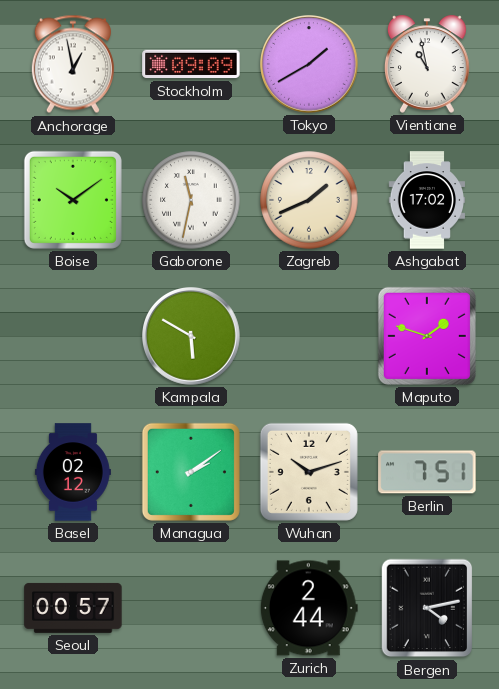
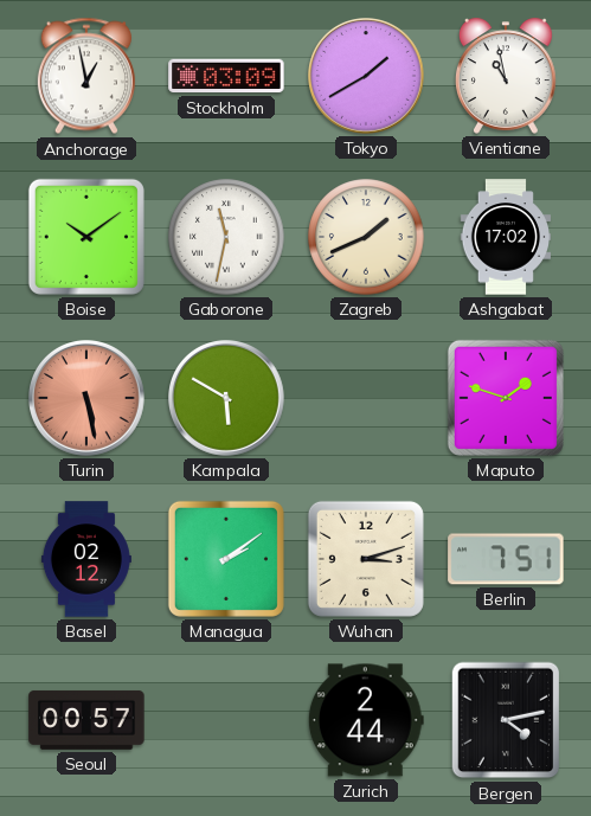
Stockholm: 09:09 -> 03:09
Turin: none -> 5:28
Wuhan: 10:12 -> 3:12
